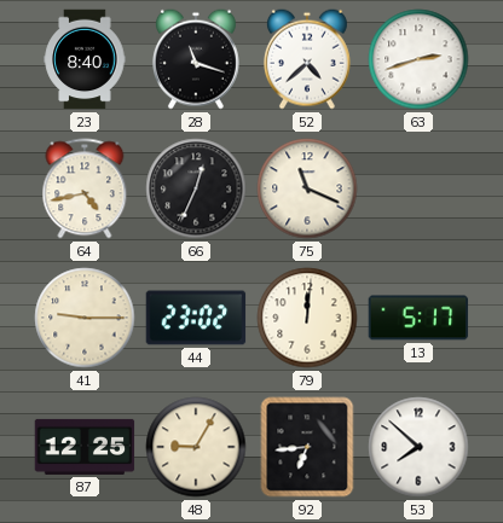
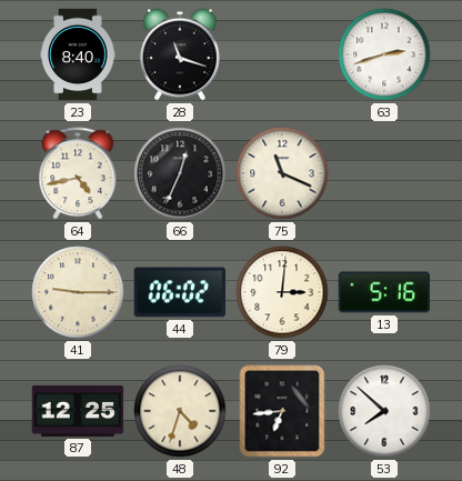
52: 4:38 -> none
44: 23:02 -> 06:02
79: 12:01 -> 3:01
13: 5:17 -> 5:16
48: 9:05 -> 4:33
